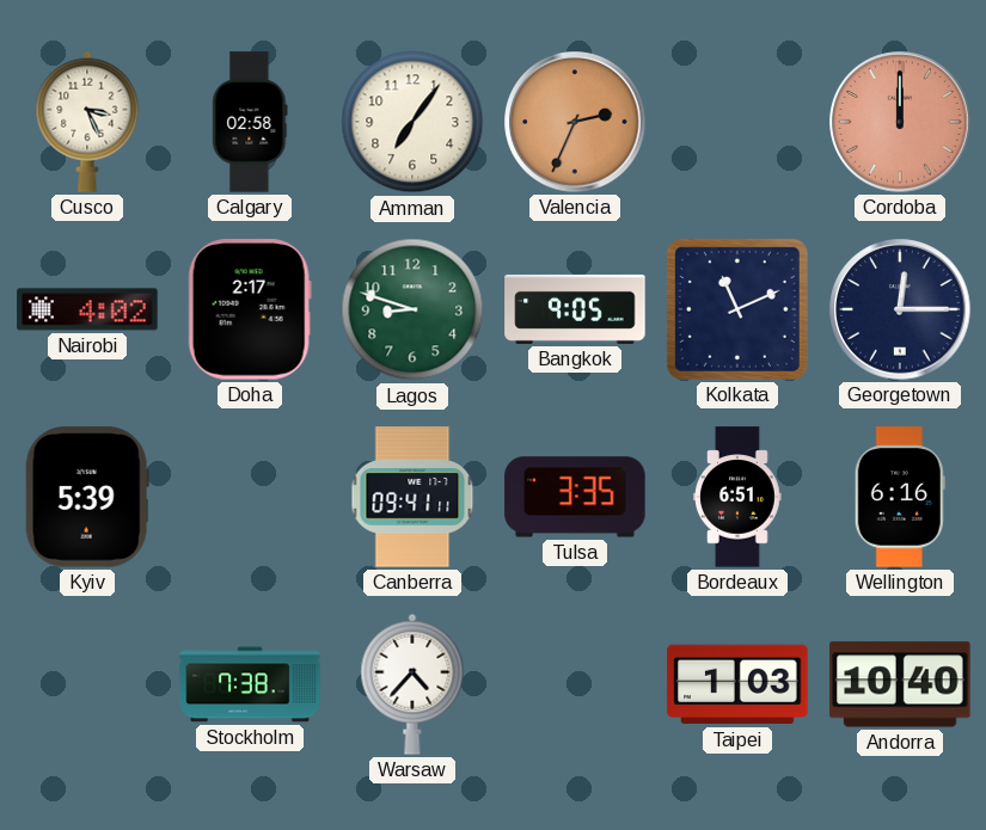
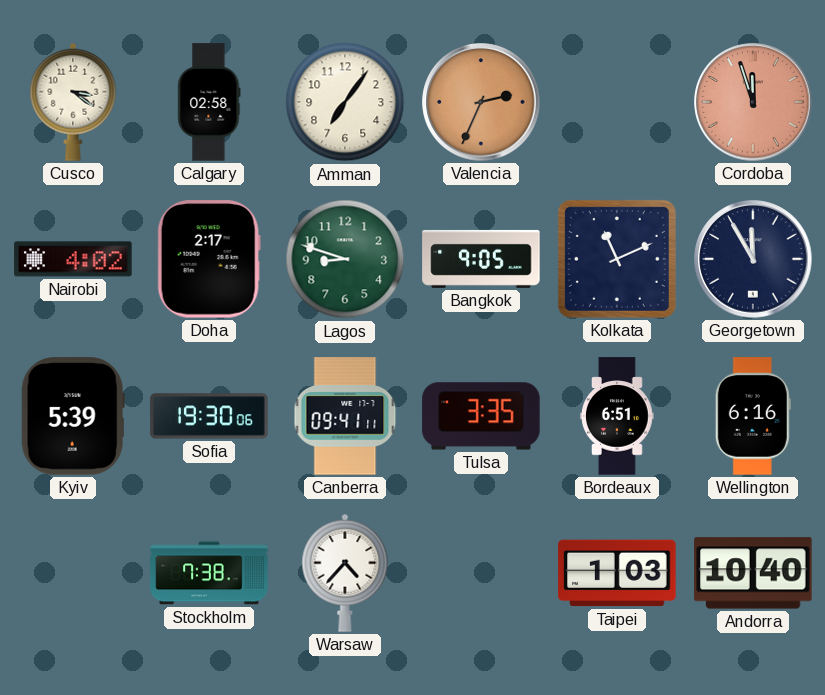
Cusco: 3:26 -> 3:21
Cordoba: 12:00 -> 11:57
Georgetown: 12:15 -> 11:55
Sofia: none -> 19:30
